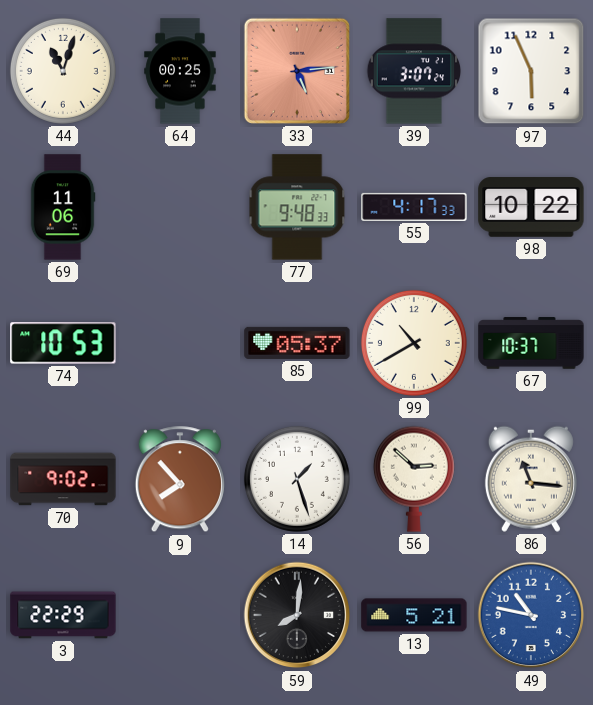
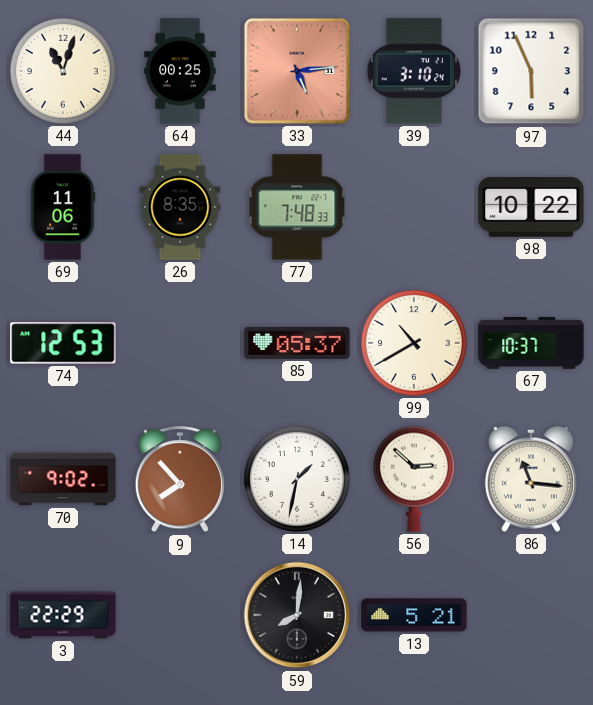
39: 3:07 -> 3:10
26: none -> 8:35
77: 9:48 -> 7:48
55: 4:17 -> none
74: 10:53 -> 12:53
14: 1:27 -> 1:32
49: 10:47 -> none
